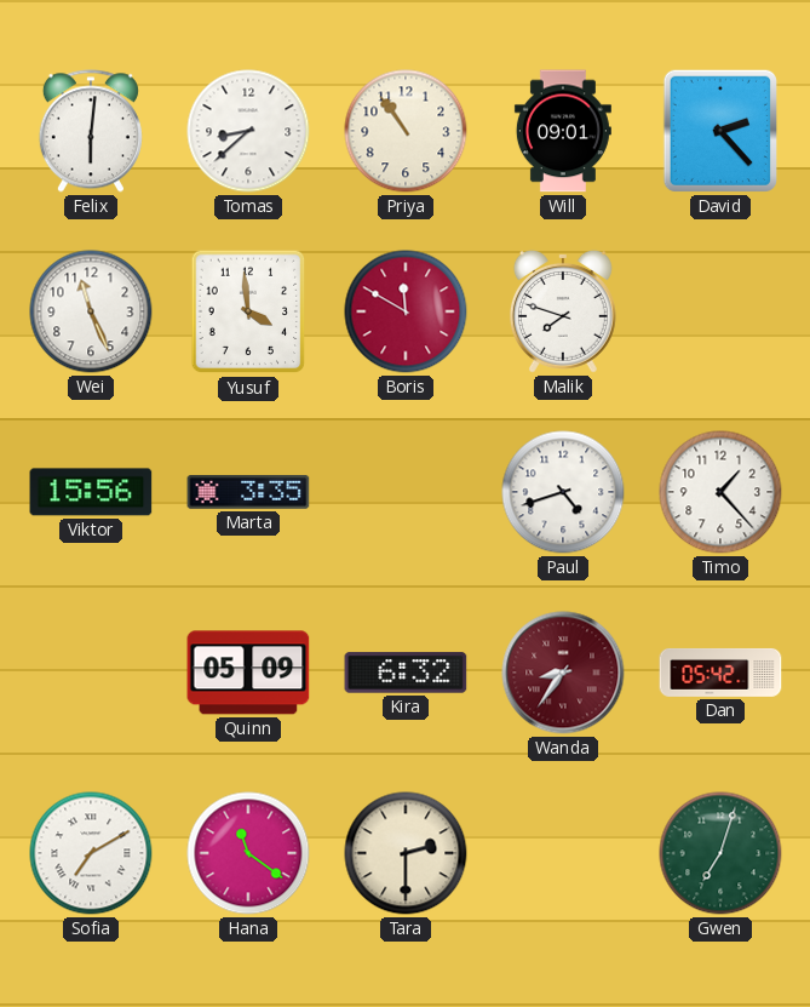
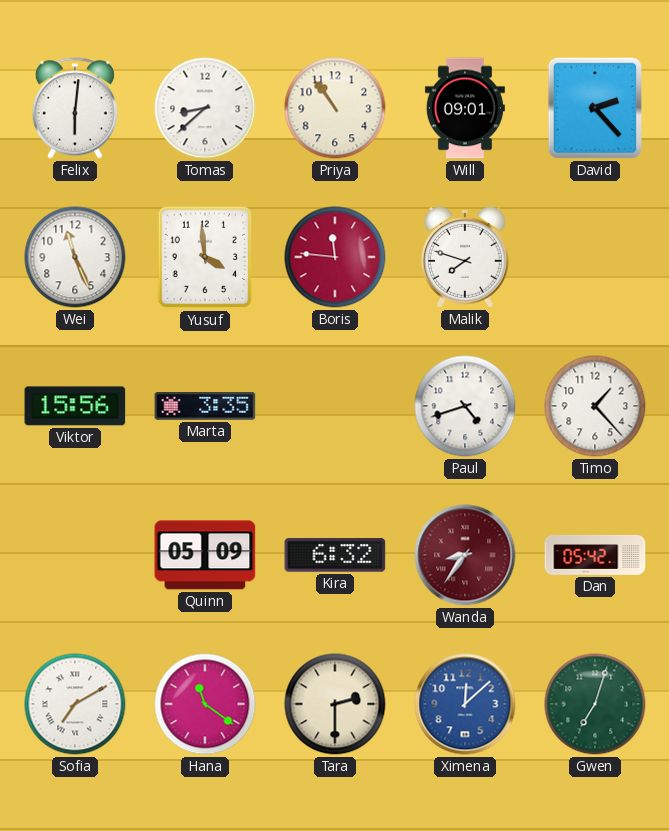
Boris: 11:50 -> 11:46
Ximena: none -> 12:08
